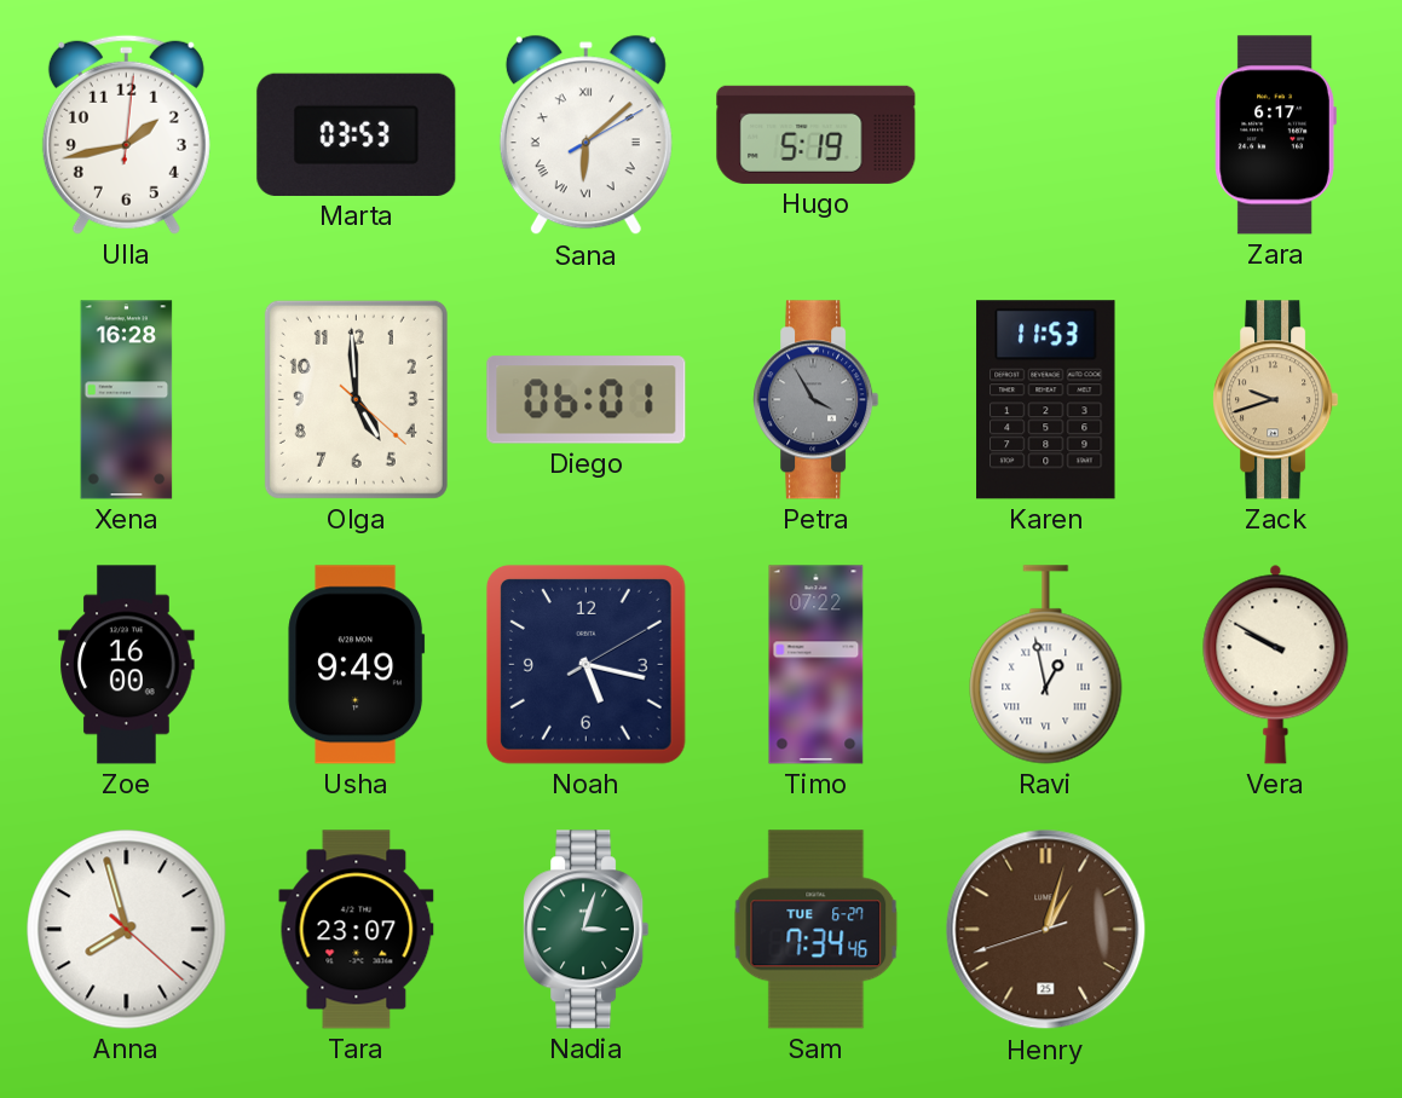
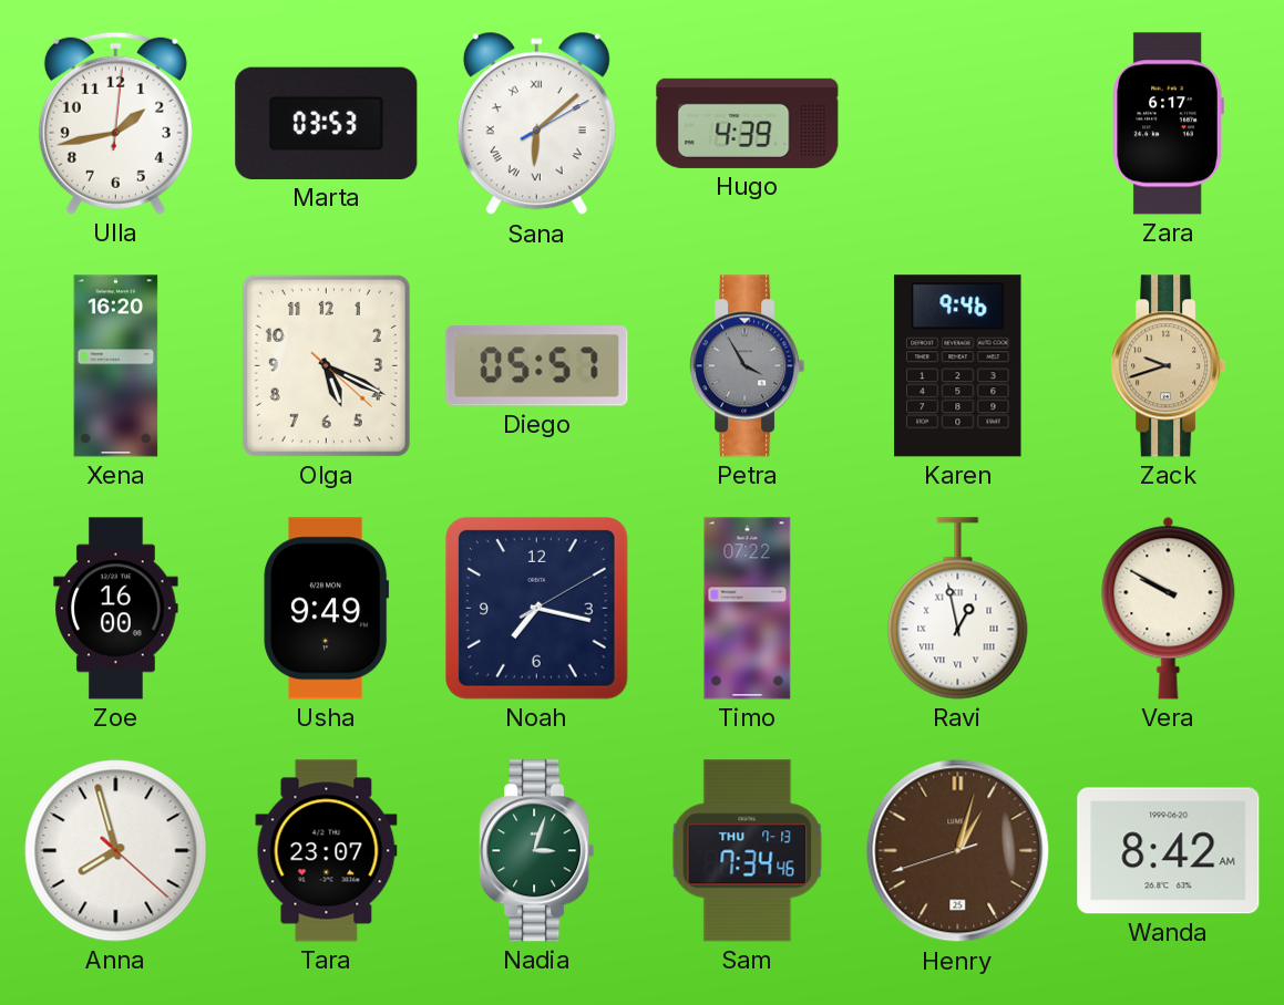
Hugo: 5:19 -> 4:39
Xena: 16:28 -> 16:20
Olga: 4:59 -> 5:19
Diego: 06:01 -> 05:57
Karen: 11:53 -> 9:46
Noah: 5:17 -> 7:17
Sam date: TUE 6-27 -> THU 7-13
Wanda: none -> 8:42
